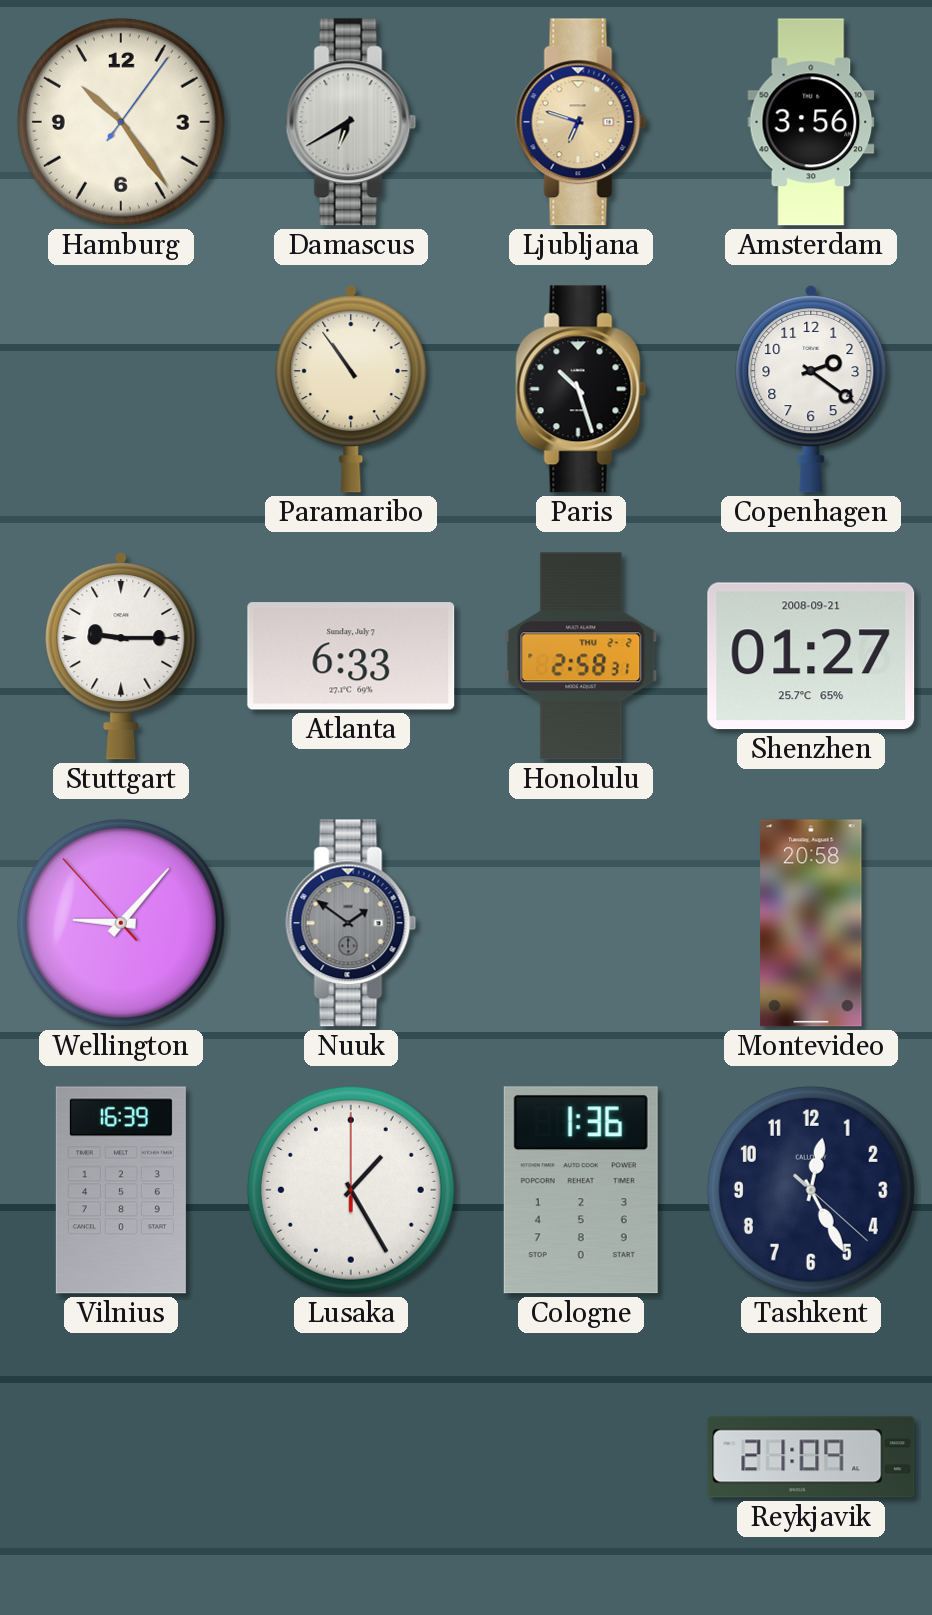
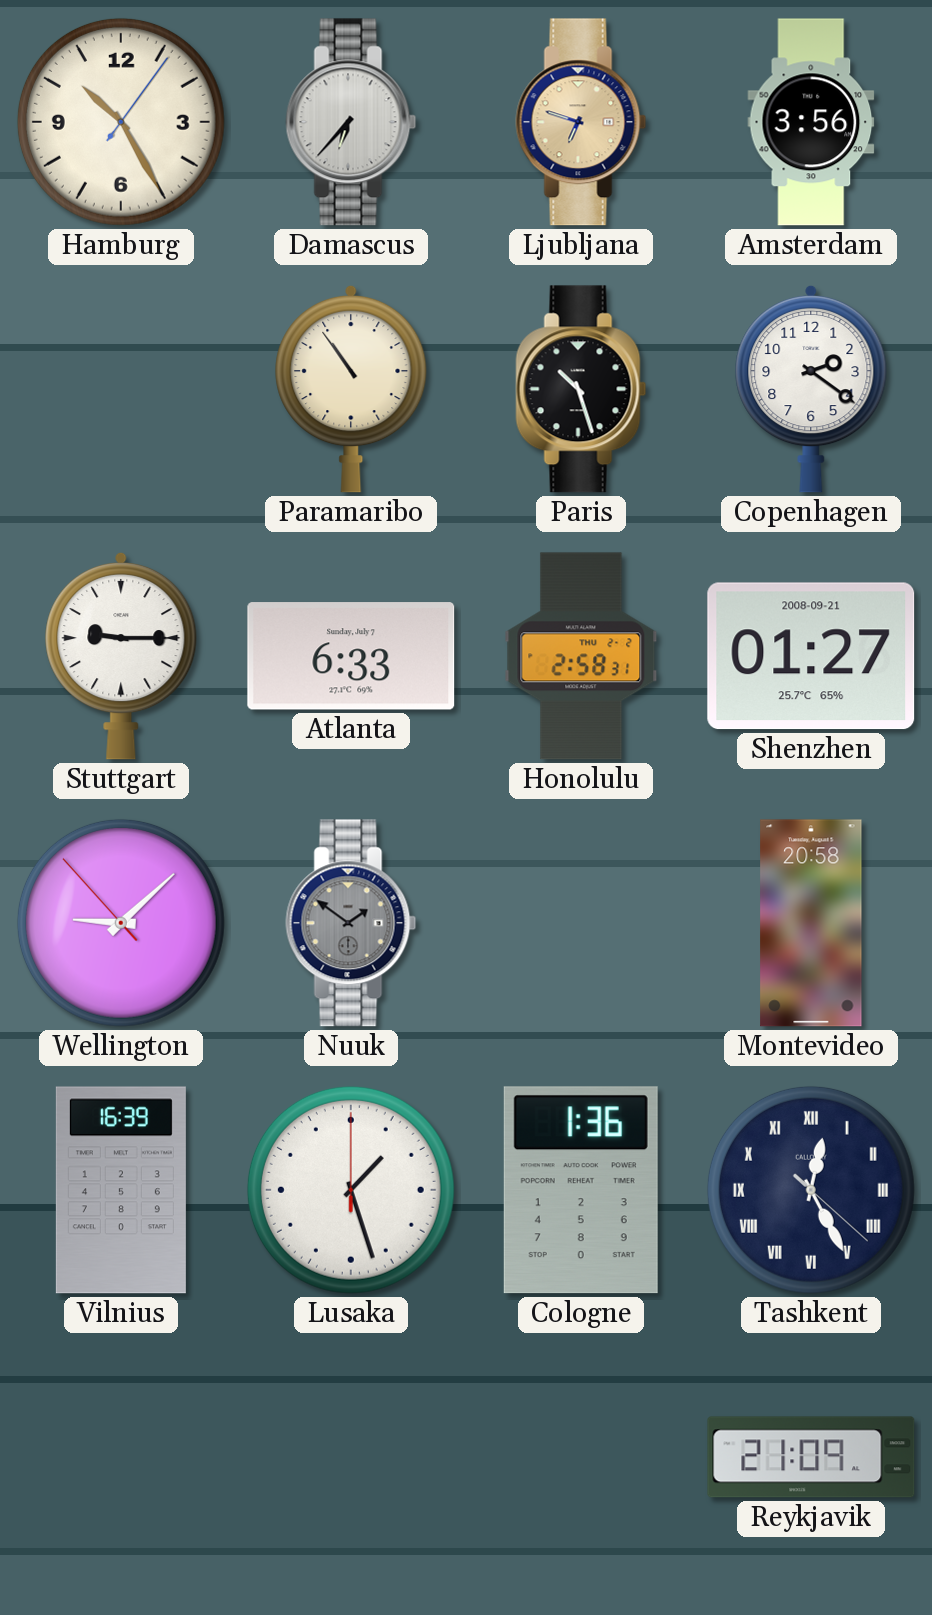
Hamburg: 10:24 -> 10:25
Damascus: 6:40 -> 6:37
Wellington: 9:06 -> 9:07
Lusaka: 1:25 -> 1:27
Tashkent numerals: Arabic -> Roman
